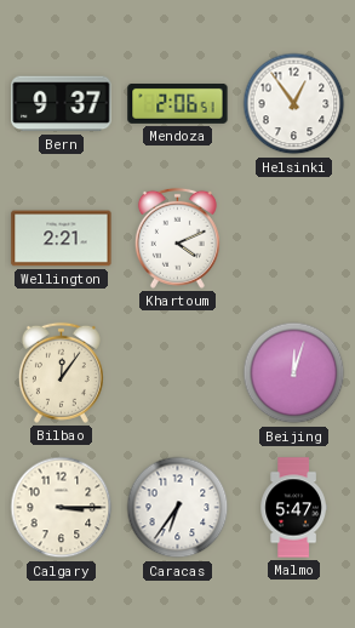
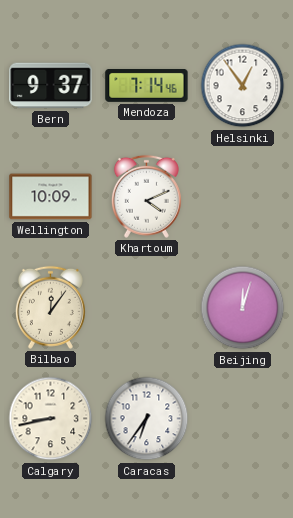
Mendoza: 2:06 -> 7:14
Wellington: 2:21 -> 10:09
Calgary: 3:15 -> 8:43
Malmo: 5:47 -> none
